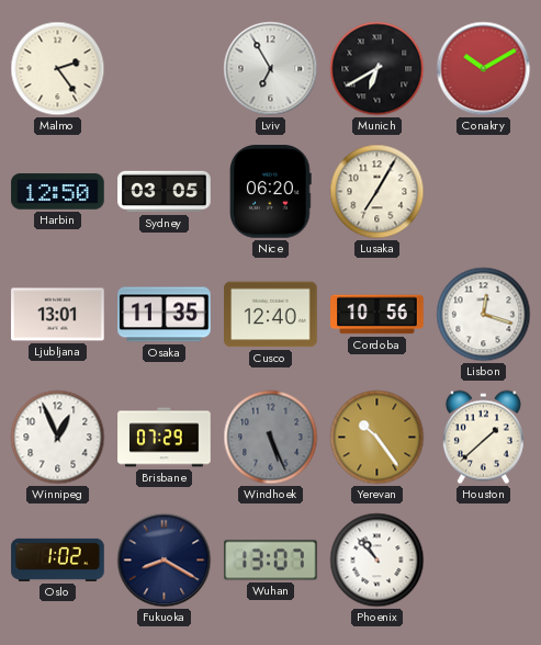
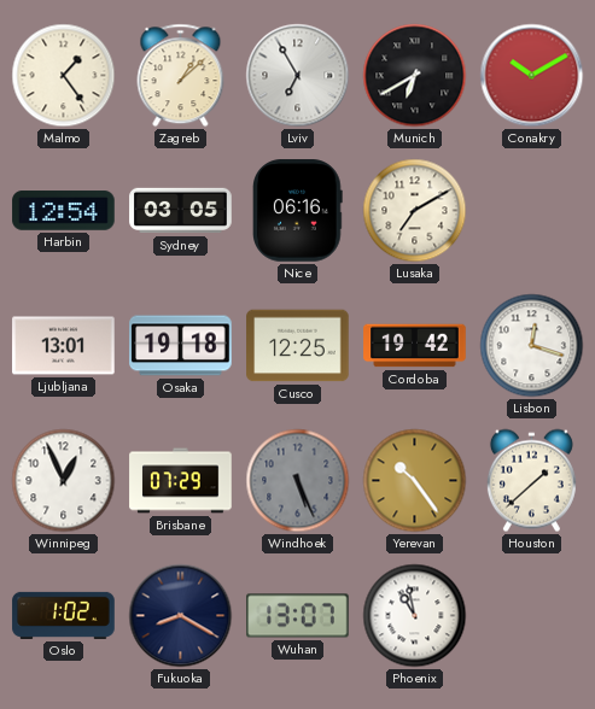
Malmo: 2:24 -> 1:24
Zagreb: none -> 1:08
Harbin: 12:50 -> 12:54
Nice: 06:20 -> 06:16
Lusaka: 7:05 -> 7:10
Osaka: 11:35 -> 19:18
Cusco: 12:40 -> 12:25
Cordoba: 10:56 -> 19:42
Phoenix: 10:53 -> 10:58
